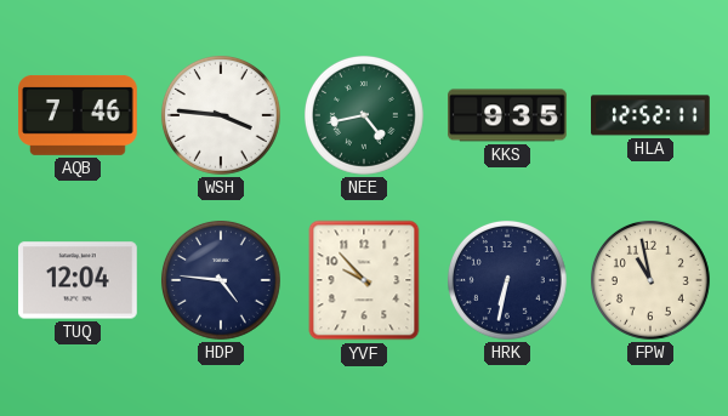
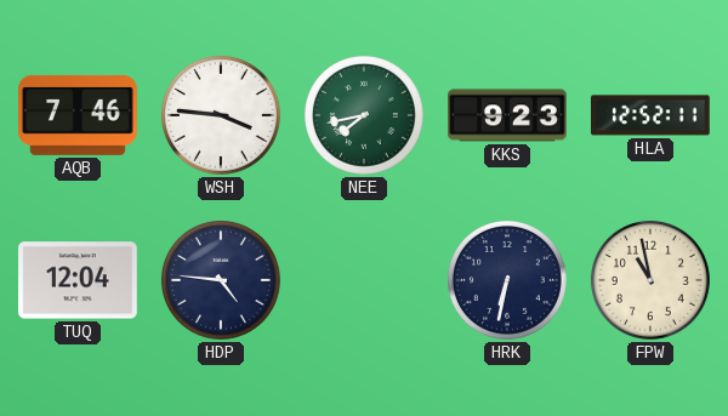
NEE: 4:43 -> 7:43
KKS: 9:35 -> 9:23
YVF: 9:53 -> none
